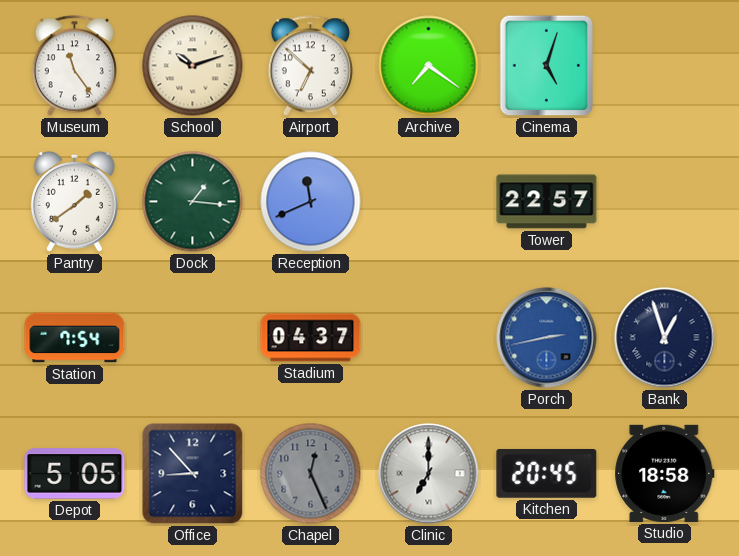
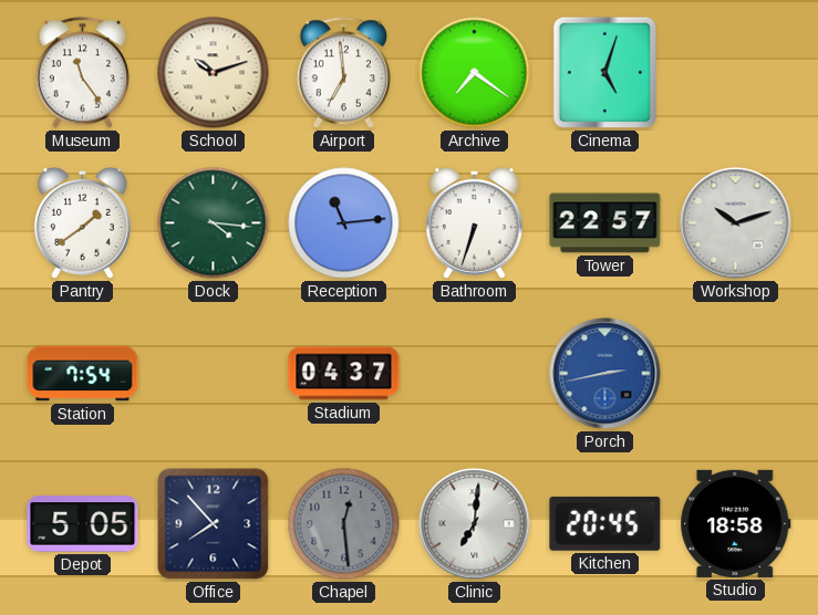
Airport: 6:52 -> 6:59
Dock: 1:16 -> 4:16
Reception: 11:41 -> 11:14
Bathroom: none -> 6:33
Workshop: none -> 10:12
Bank: 12:57 -> none
Office: 8:53 -> 7:53
Chapel: 12:26 -> 12:29
Clinic: 7:00 -> 7:01
